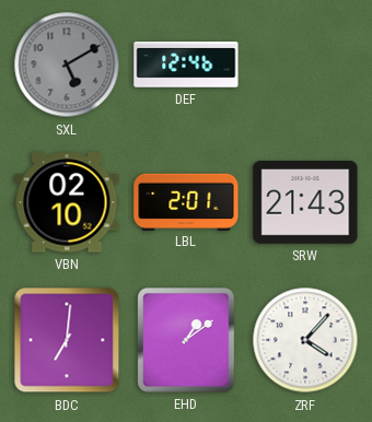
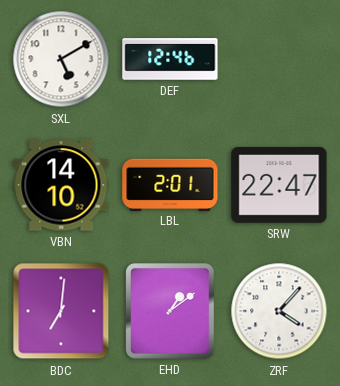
SXL dial: grey -> white
VBN: 02:10 -> 14:10
SRW: 21:43 -> 22:47
